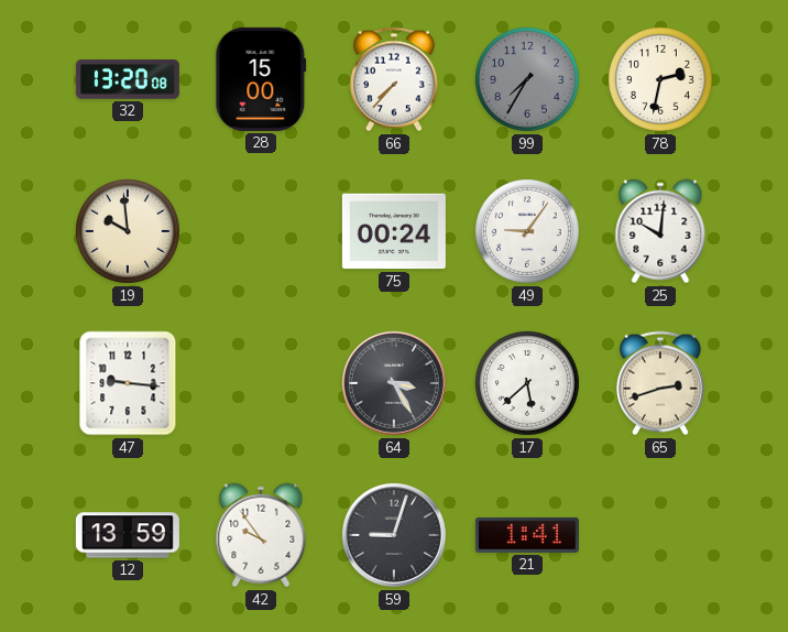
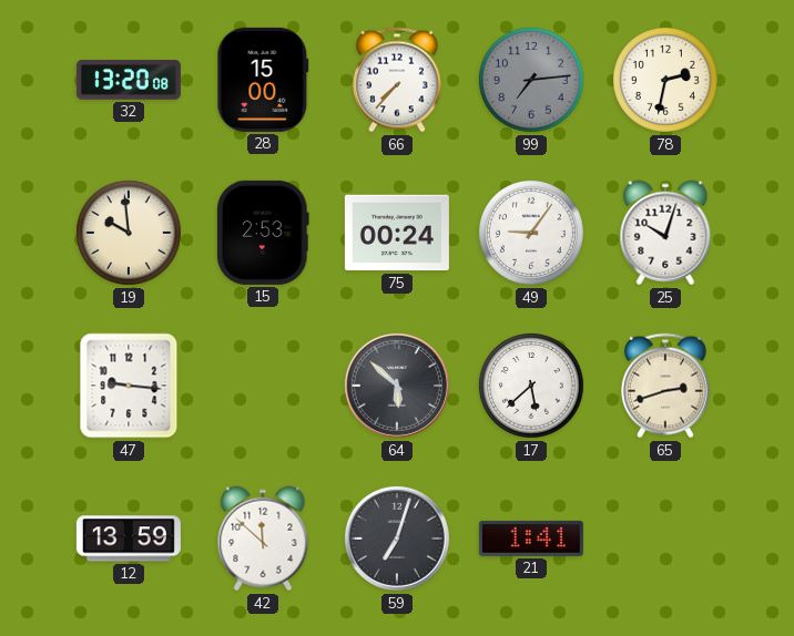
99: 7:35 -> 7:14
15: none -> 2:53
25: 10:01 -> 10:03
64: 3:25 -> 5:52
42: 9:54 -> 11:52
59: 9:03 -> 7:03
